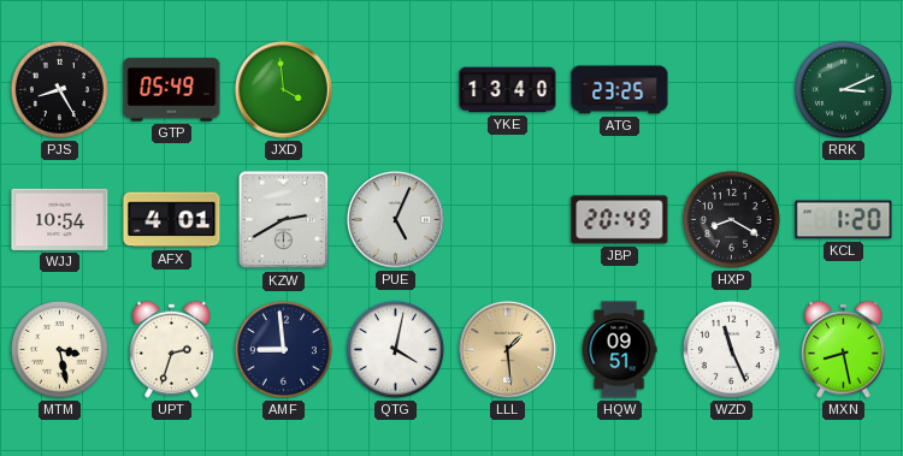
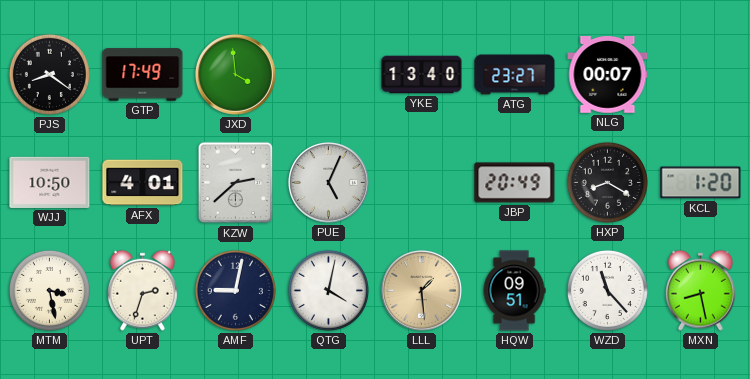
PJS: 8:25 -> 8:21
GTP: 05:49 -> 17:49
ATG: 23:25 -> 23:27
NLG: none -> 00:07
RRK: 3:11 -> none
WJJ: 10:54 -> 10:50
KZW: 2:40 -> 2:38
AMF: 8:59 -> 9:02
WZD: 11:26 -> 11:23
